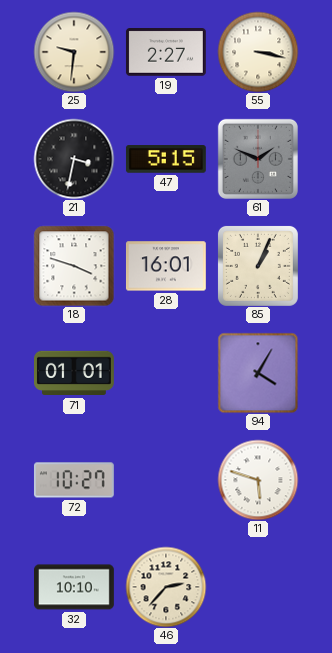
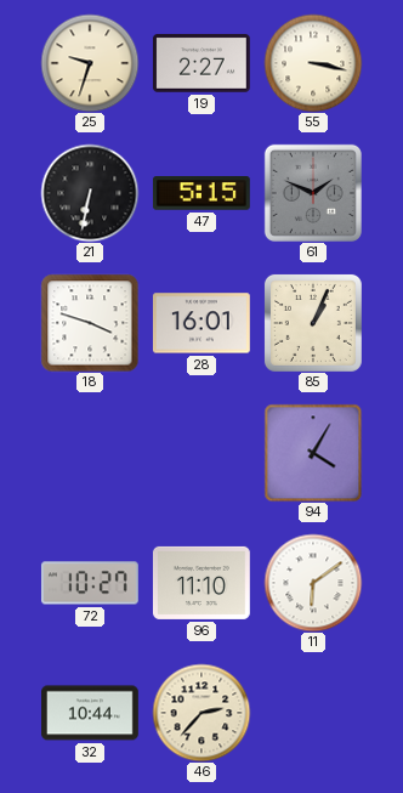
25: 9:31 -> 9:33
21: 3:32 -> 6:32
71: 01:01 -> none
96: none -> 11:10
11: 5:48 -> 6:09
32: 10:10 -> 10:44
